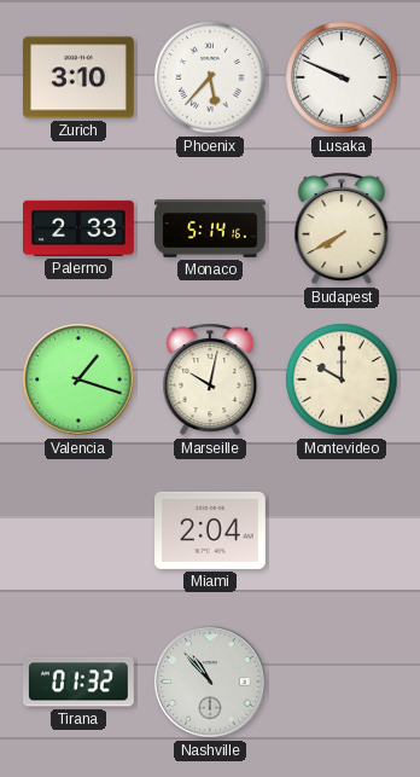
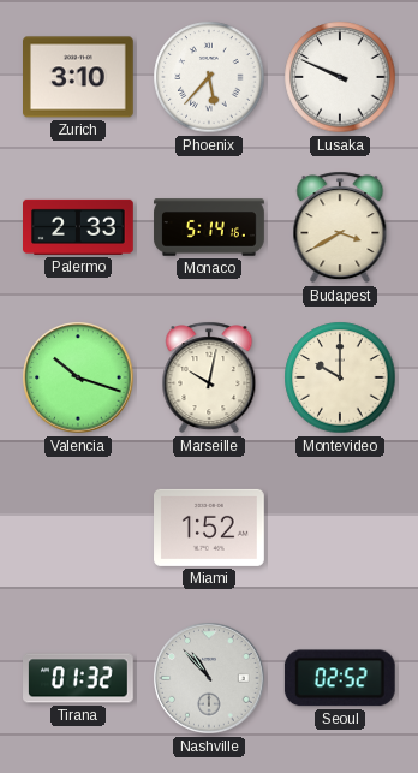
Budapest: 7:40 -> 3:40
Valencia: 1:18 -> 10:18
Miami: 2:04 -> 1:52
Seoul: none -> 02:52
